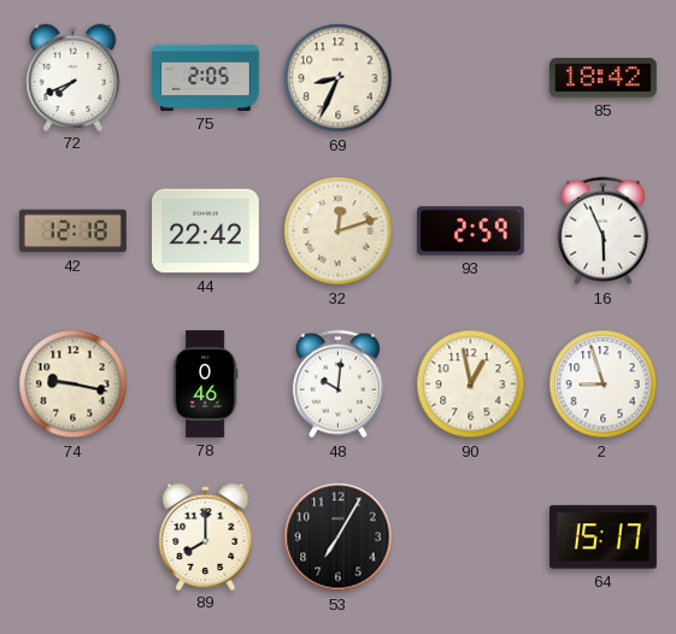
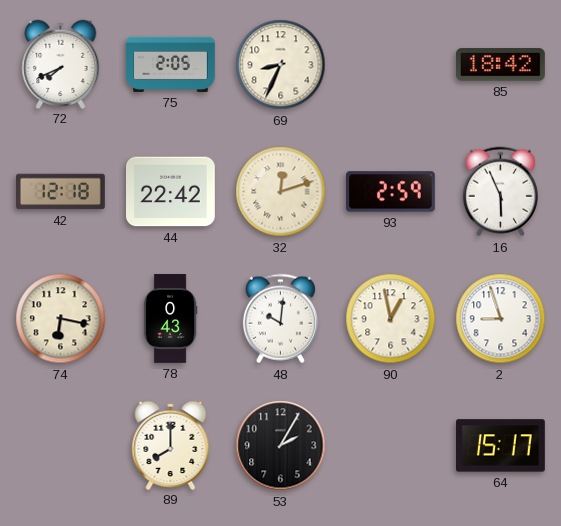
74: 9:17 -> 6:17
78: 0:46 -> 0:43
53: 7:05 -> 2:05
